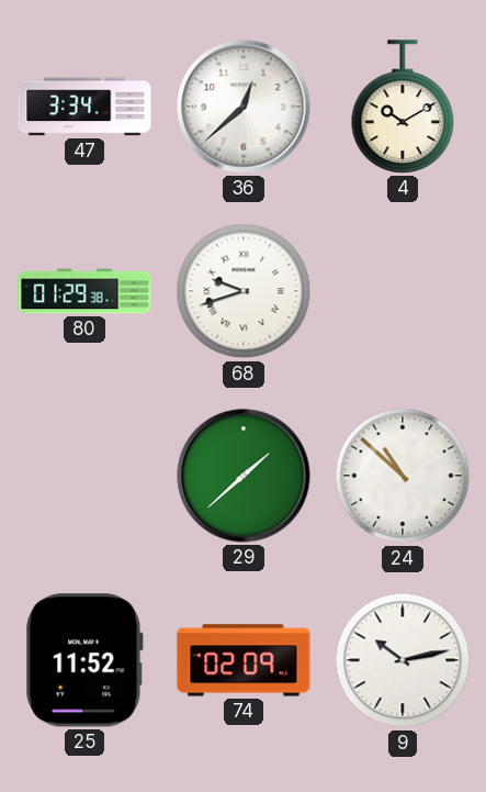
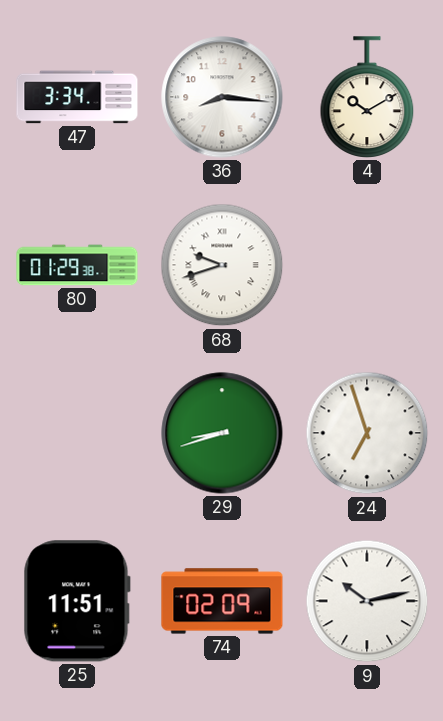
36: 12:38 -> 8:16
29: 1:38 -> 8:42
24: 10:52 -> 6:57
25: 11:52 -> 11:51
